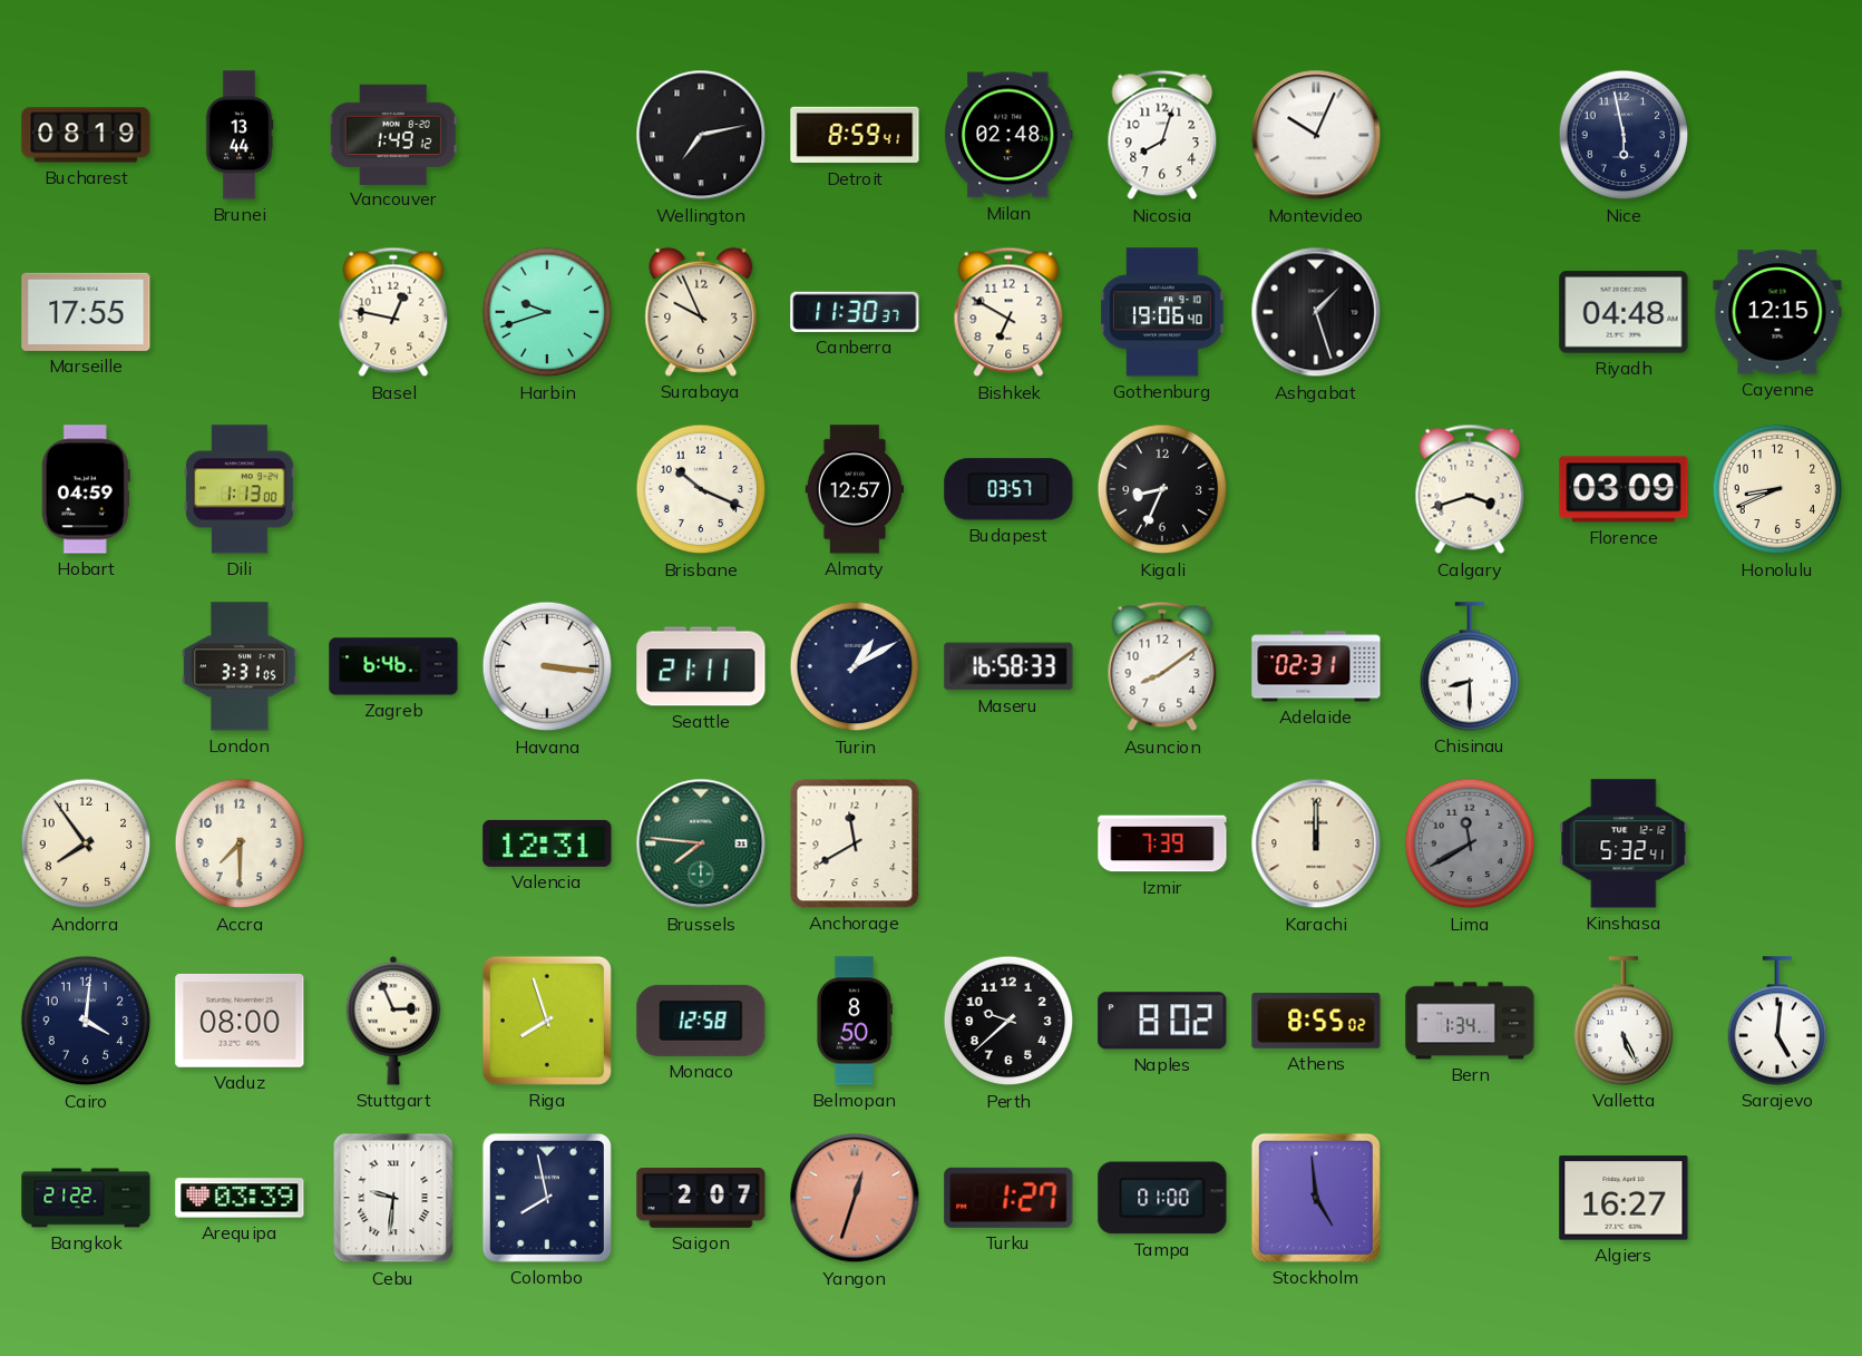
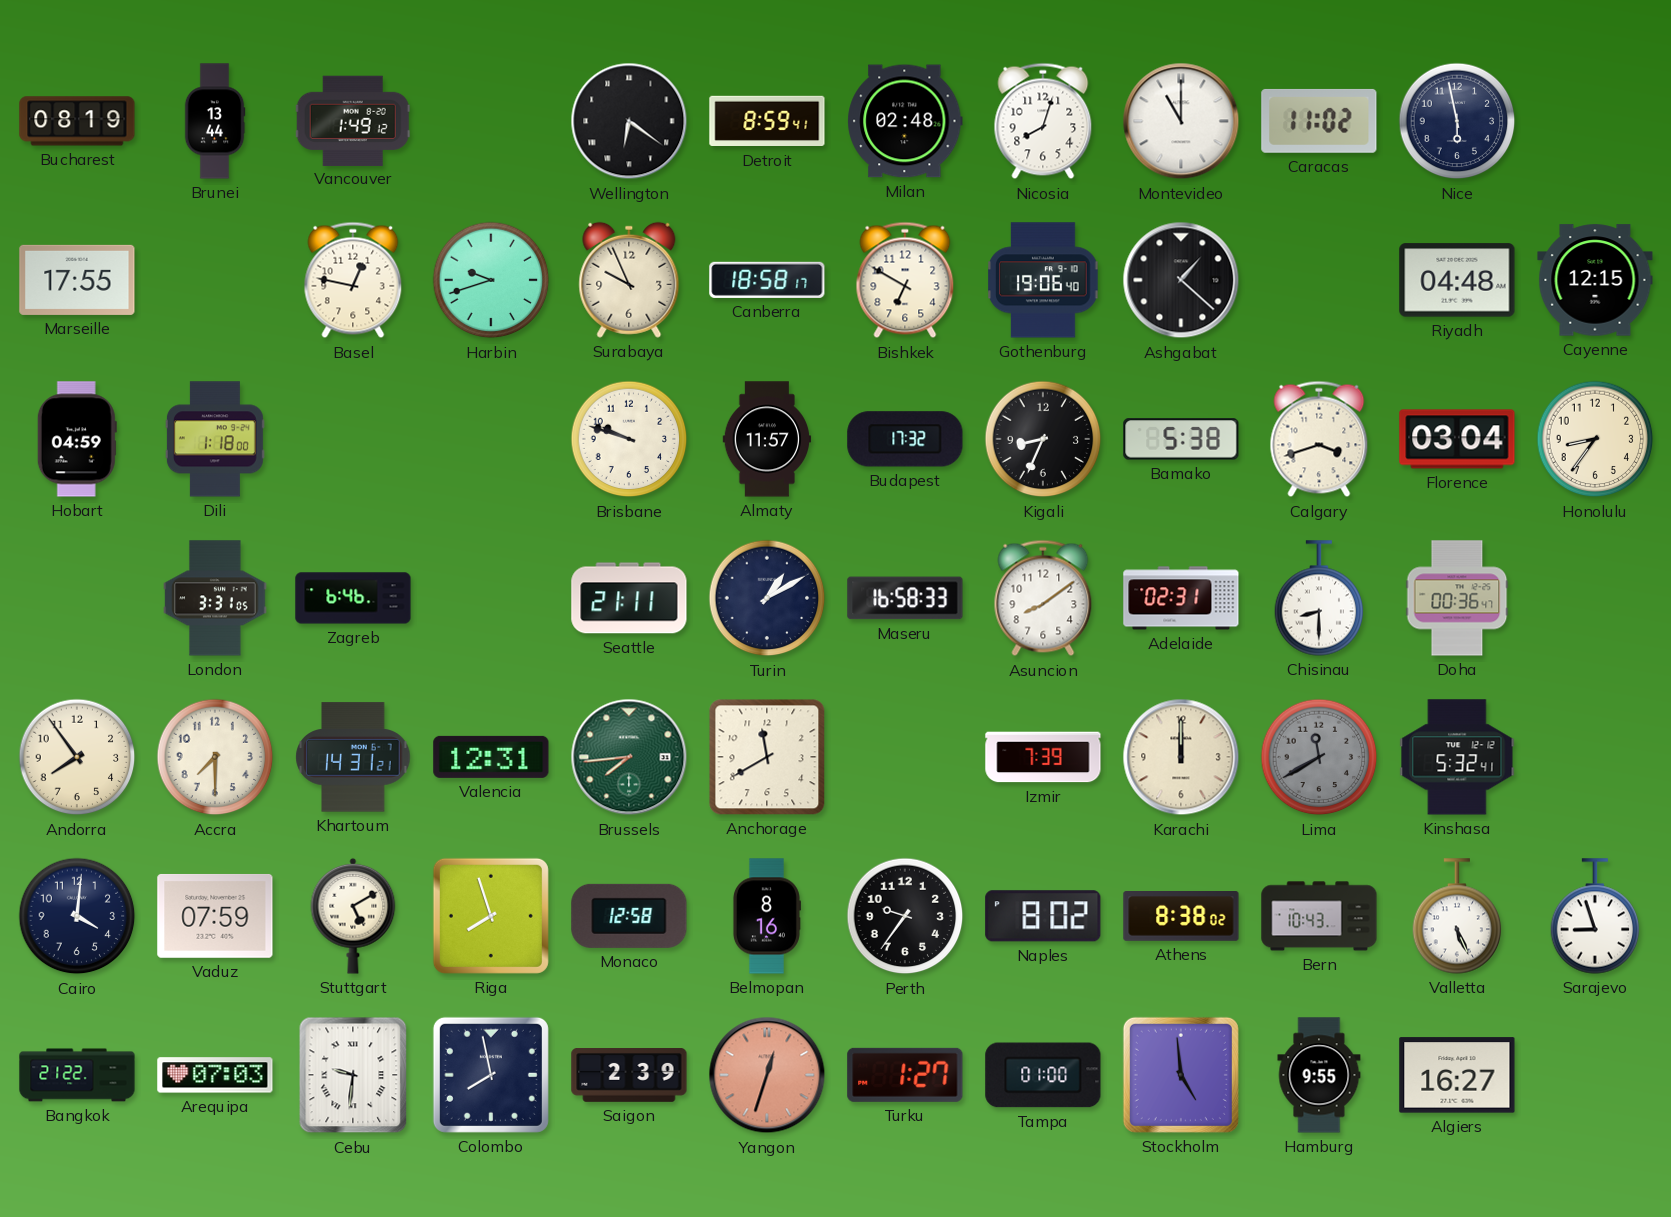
Wellington: 7:13 -> 6:21
Montevideo: 10:04 -> 11:00
Caracas: none -> 11:02
Canberra: 11:30 -> 18:58
Ashgabat: 1:27 -> 1:22
Dili: 1:13 -> 1:18
Brisbane: 10:19 -> 9:48
Almaty: 12:57 -> 11:57
Budapest: 03:57 -> 17:32
Bamako: none -> 5:38
Florence: 03:09 -> 03:04
Honolulu: 8:41 -> 8:36
Havana: 3:16 -> none
Doha: none -> 00:36
Khartoum: none -> 14:31
Brussels: 7:46 -> 7:44
Vaduz: 08:00 -> 07:59
Stuttgart: 2:56 -> 5:10
Belmopan: 8:50 -> 8:16
Perth: 9:38 -> 9:36
Athens: 8:55 -> 8:38
Bern: 1:34 -> 10:43
Sarajevo: 5:01 -> 8:57
Arequipa: 03:39 -> 07:03
Saigon: 2:07 -> 2:39
Hamburg: none -> 9:55
